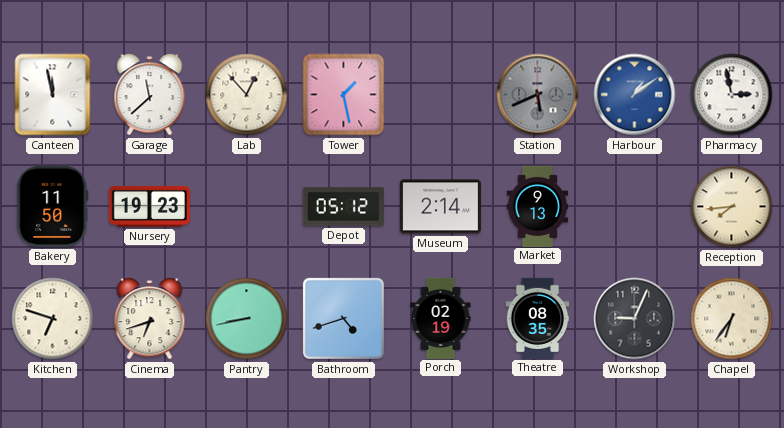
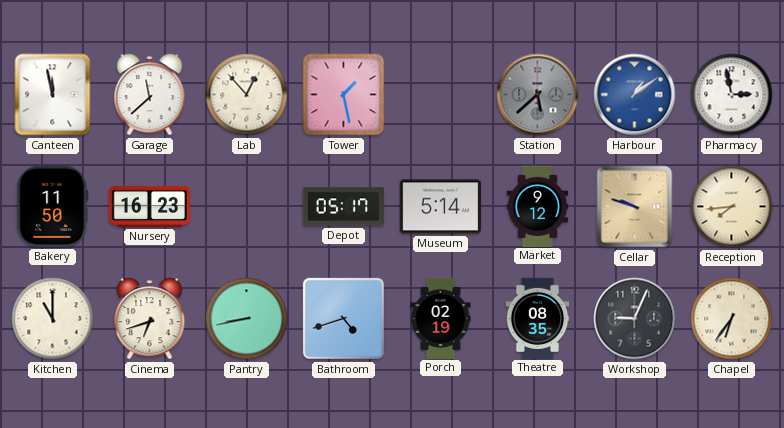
Station: 5:41 -> 5:38
Nursery: 19:23 -> 16:23
Depot: 05:12 -> 05:17
Museum: 2:14 -> 5:14
Market: 9:13 -> 9:12
Cellar: none -> 9:48
Kitchen: 6:48 -> 11:00
